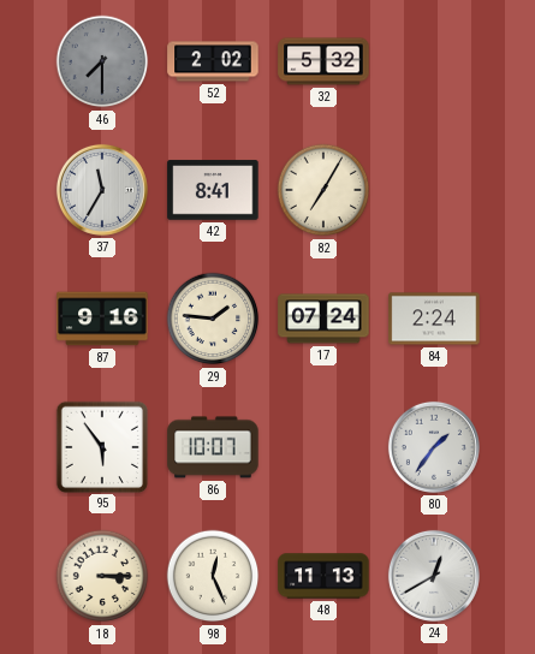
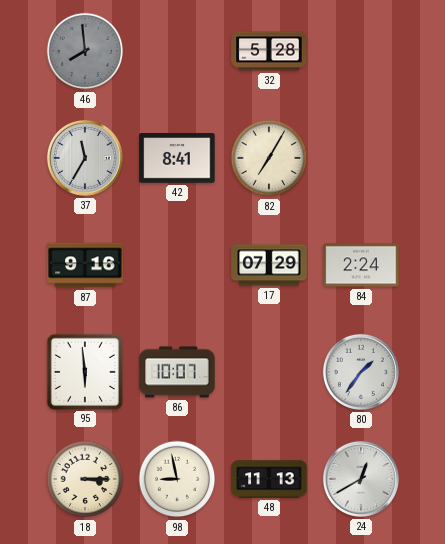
46: 7:30 -> 7:59
52: 2:02 -> none
32: 5:32 -> 5:28
29: 1:46 -> none
17: 07:24 -> 07:29
95: 5:54 -> 5:59
98: 12:26 -> 8:58
